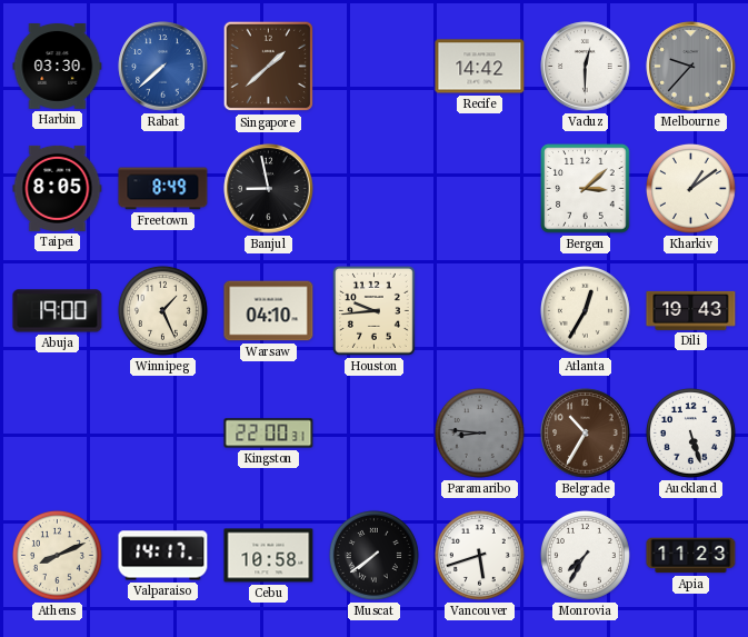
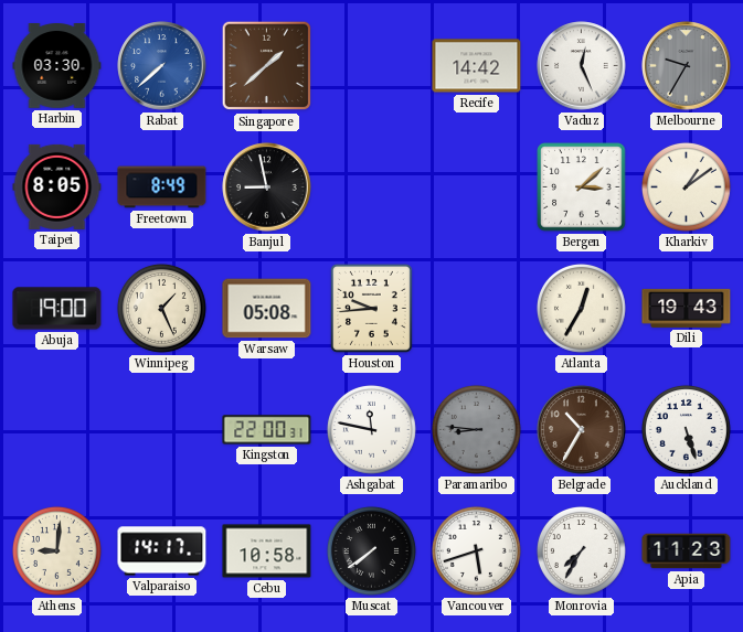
Vaduz: 12:30 -> 12:26
Melbourne: 9:37 -> 9:35
Warsaw: 04:10 -> 05:08
Ashgabat: none -> 11:47
Athens: 8:11 -> 9:01
